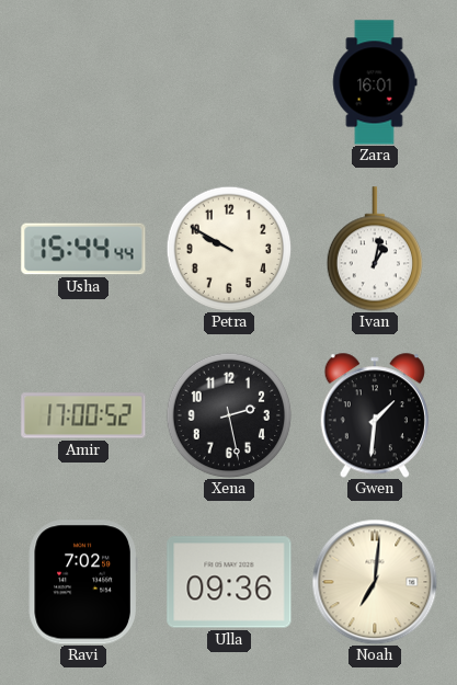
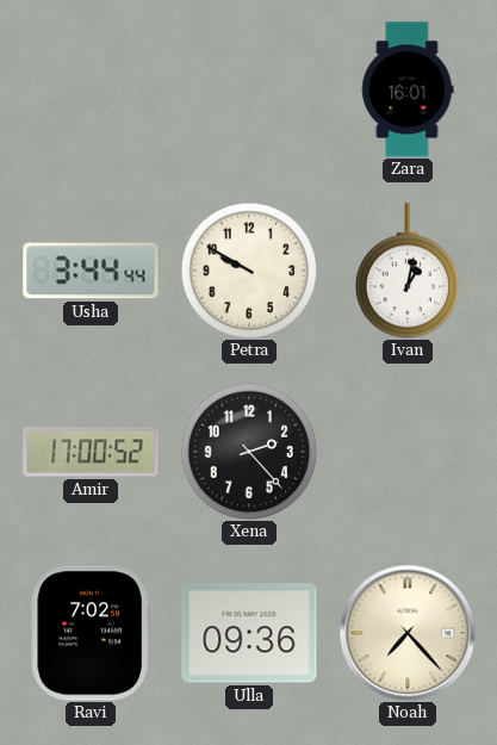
Usha: 15:44 -> 3:44
Xena: 2:28 -> 2:23
Gwen: 1:31 -> none
Noah: 7:01 -> 7:23
